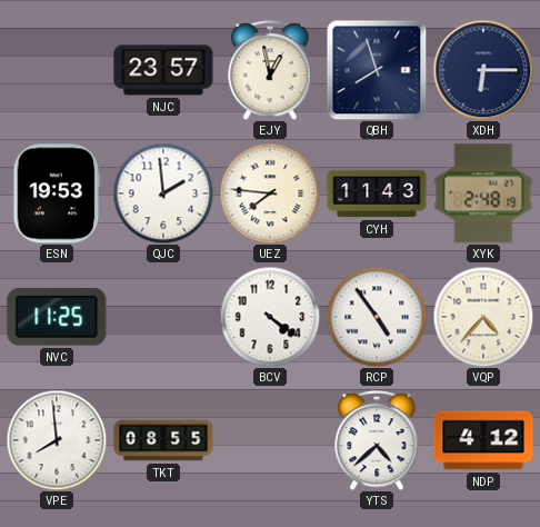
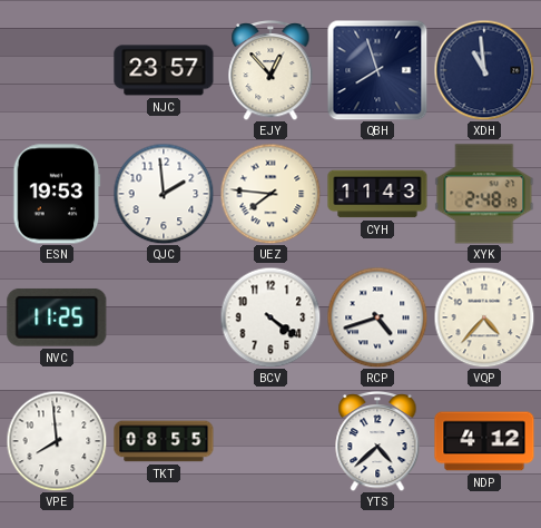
EJY: 12:58 -> 12:53
XDH: 6:15 -> 10:59
RCP: 4:54 -> 4:42
